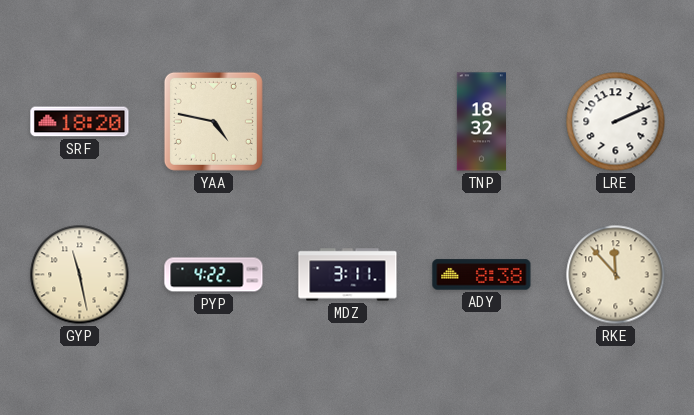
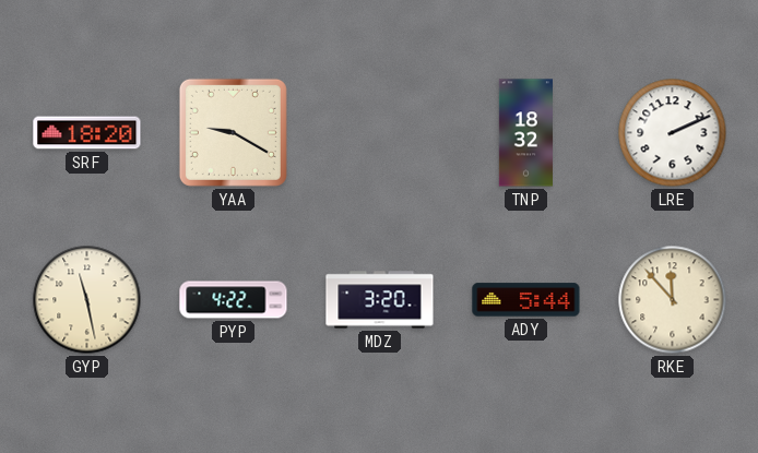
YAA: 4:47 -> 9:20
MDZ: 3:11 -> 3:20
ADY: 8:38 -> 5:44
